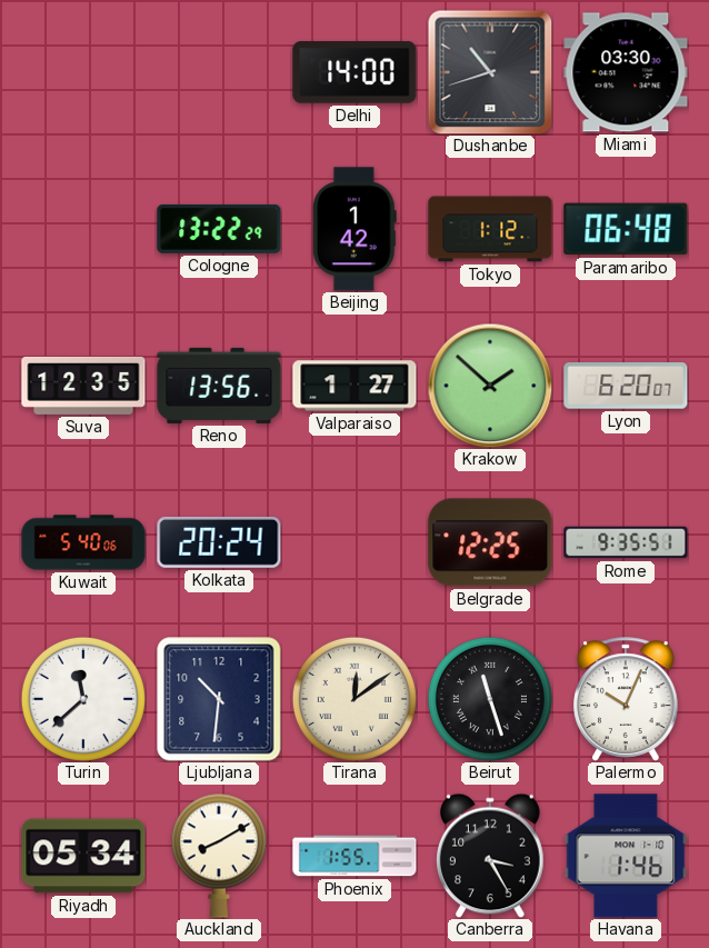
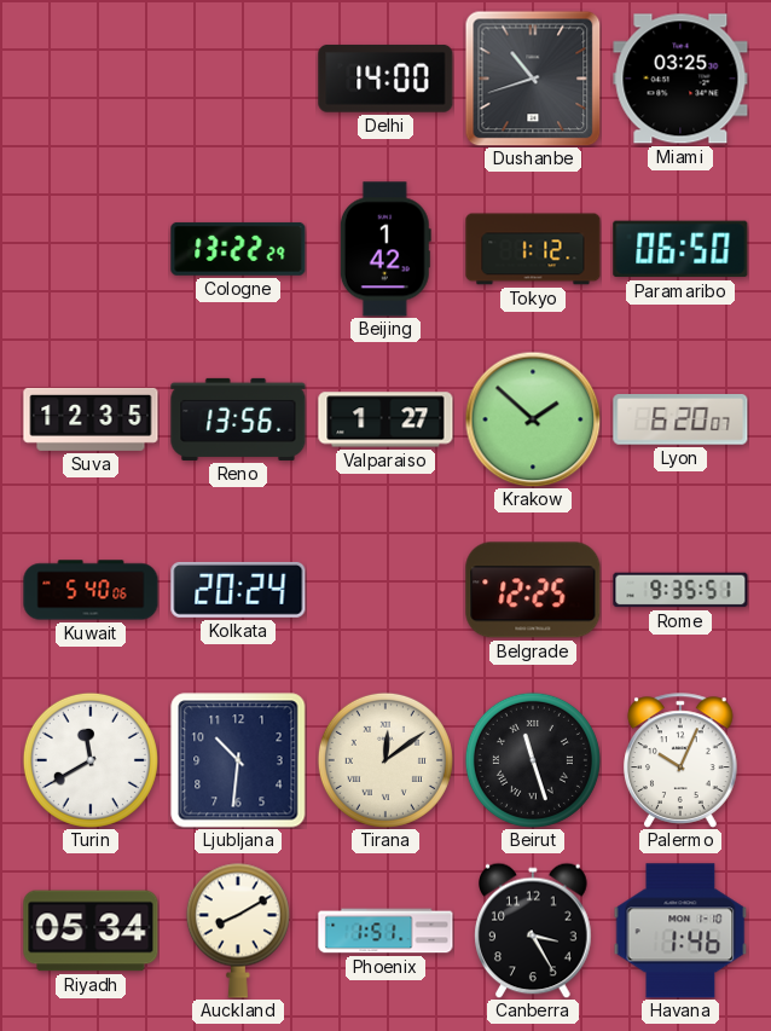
Miami: 03:30 -> 03:25
Paramaribo: 06:48 -> 06:50
Turin: 11:38 -> 11:40
Phoenix: 1:55 -> 1:51
